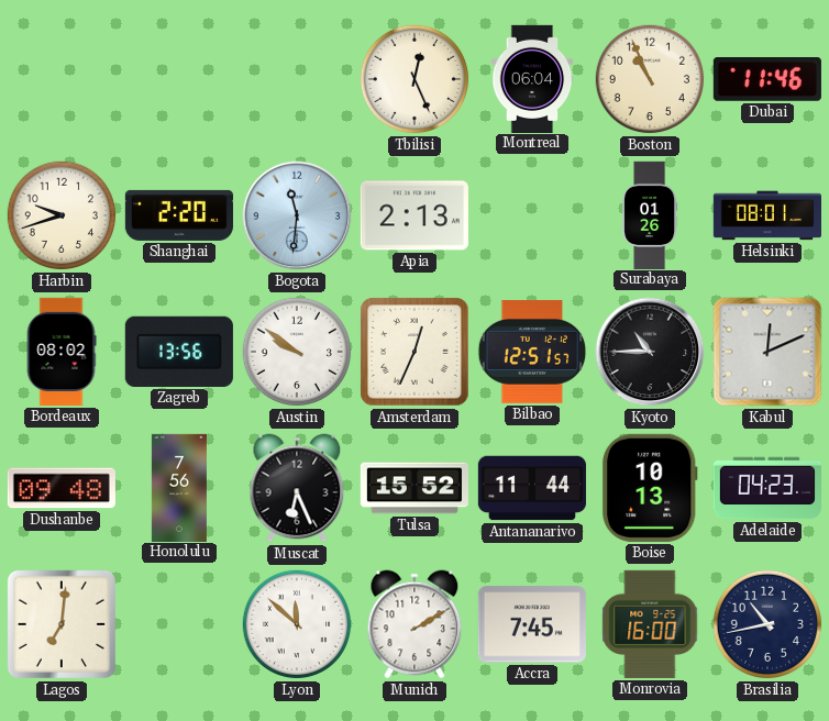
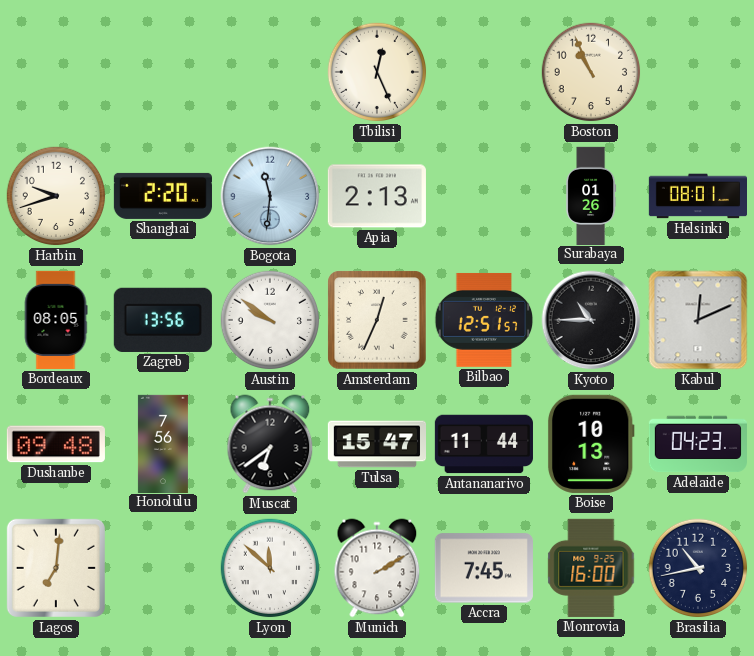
Montreal: 06:04 -> none
Dubai: 11:46 -> none
Bordeaux: 08:02 -> 08:05
Muscat: 6:26 -> 6:39
Tulsa: 15:52 -> 15:47
